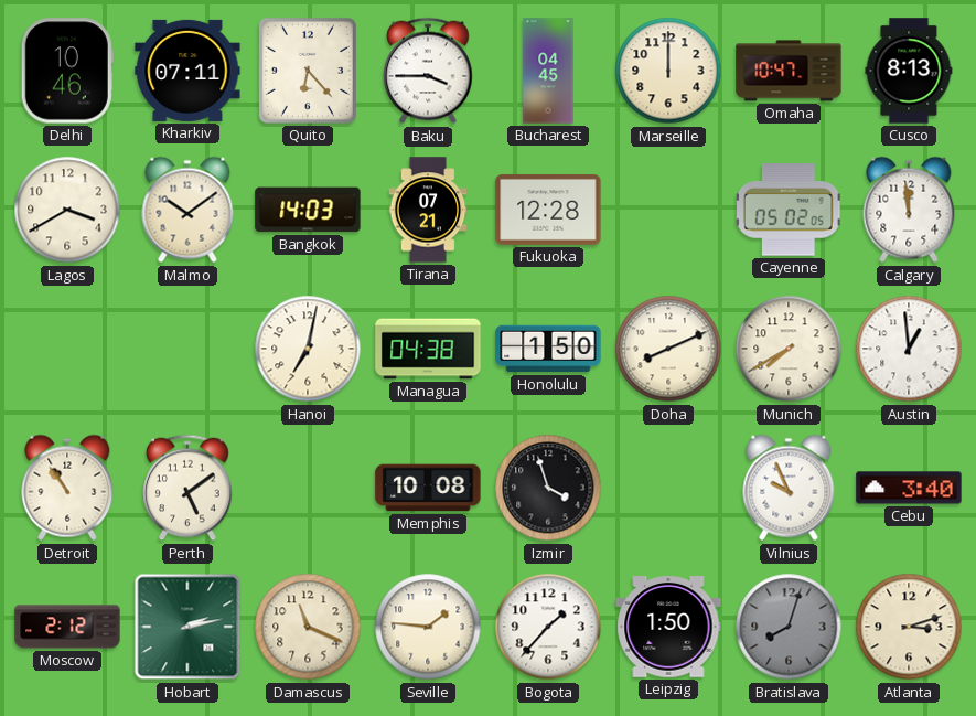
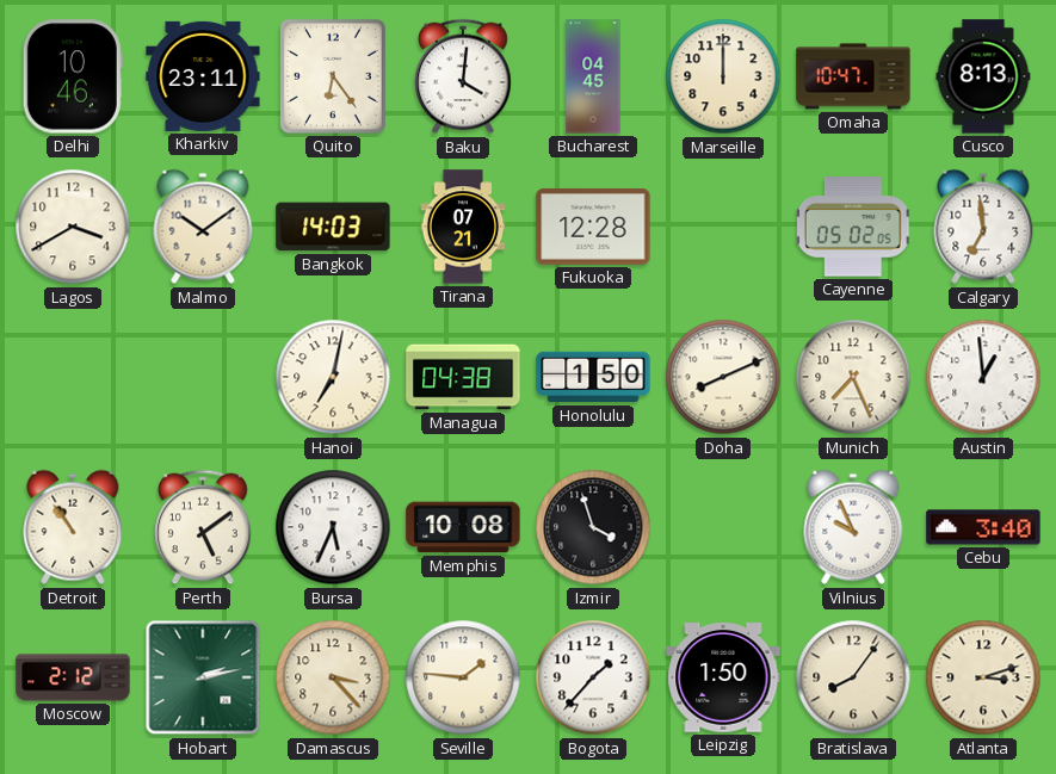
Kharkiv: 07:11 -> 23:11
Quito: 6:23 -> 6:24
Baku: 3:45 -> 4:01
Calgary: 11:59 -> 6:59
Munich: 7:40 -> 7:26
Bursa: none -> 5:34
Damascus: 11:19 -> 3:23
Bratislava: 8:03 -> 8:06
Bratislava dial: grey -> cream
